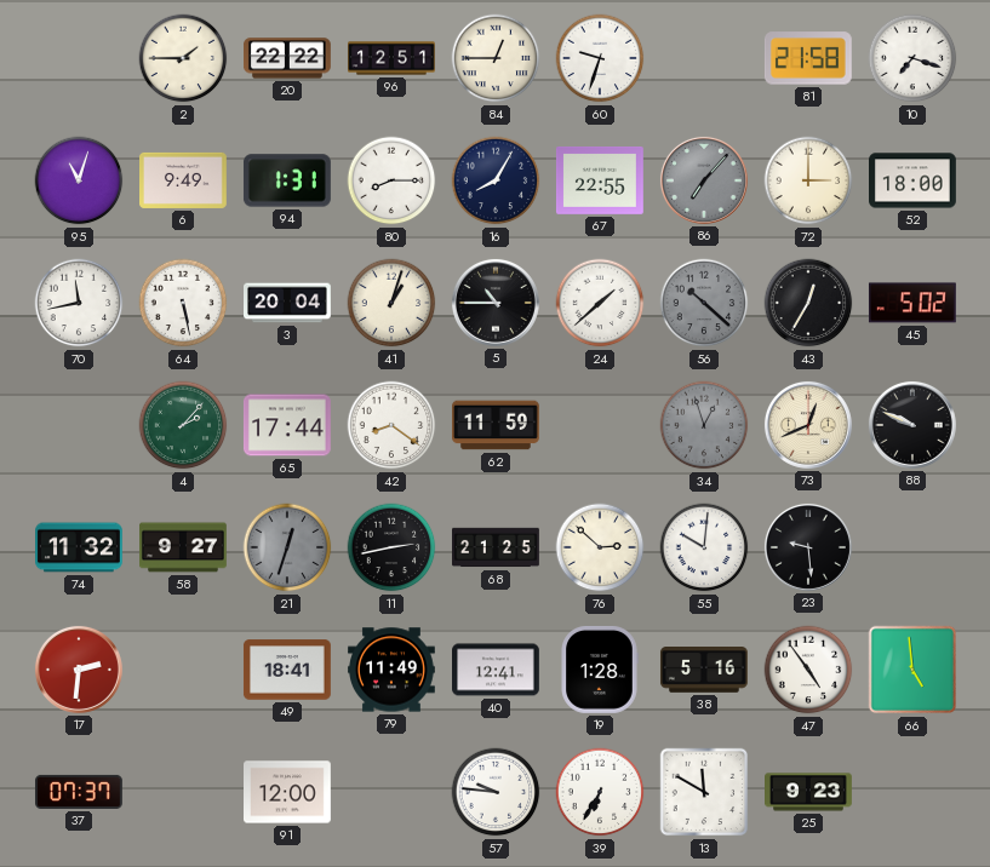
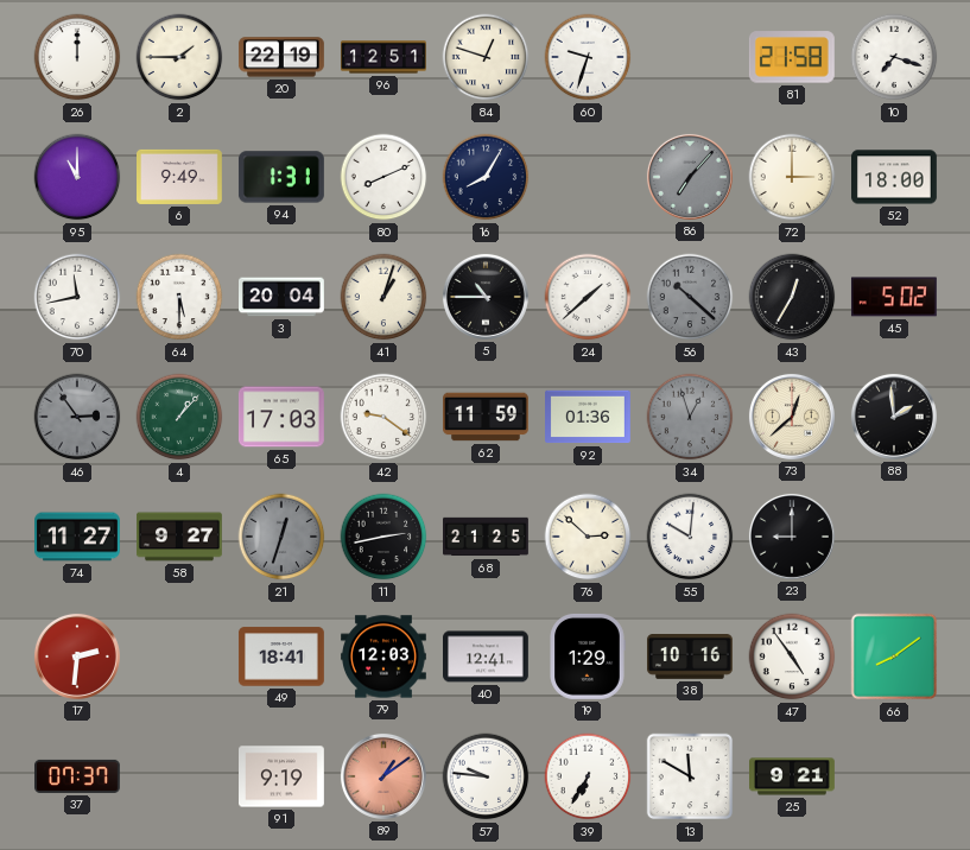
26: none -> 12:00
20: 22:22 -> 22:19
84: 12:45 -> 12:48
95: 11:03 -> 11:00
80: 8:15 -> 8:11
67: 22:55 -> none
64: 5:28 -> 5:30
46: none -> 2:54
4: 2:07 -> 1:07
65: 17:44 -> 17:03
42: 8:21 -> 9:21
92: none -> 01:36
73: 12:41 -> 12:38
88: 9:49 -> 1:59
74: 11:32 -> 11:27
23: 9:29 -> 9:00
79: 11:49 -> 12:03
19: 1:28 -> 1:29
38: 5:16 -> 10:16
66: 4:59 -> 8:09
91: 12:00 -> 9:19
89: none -> 1:09
25: 9:23 -> 9:21
